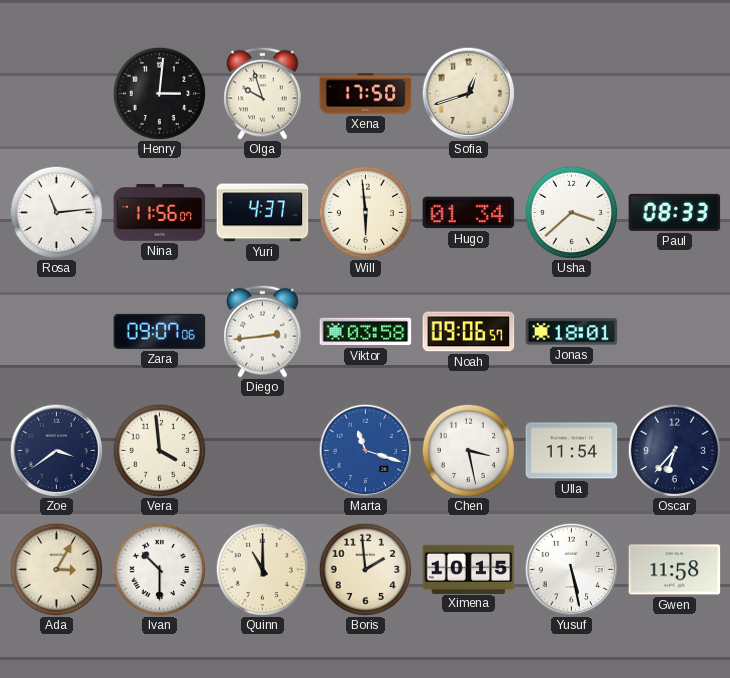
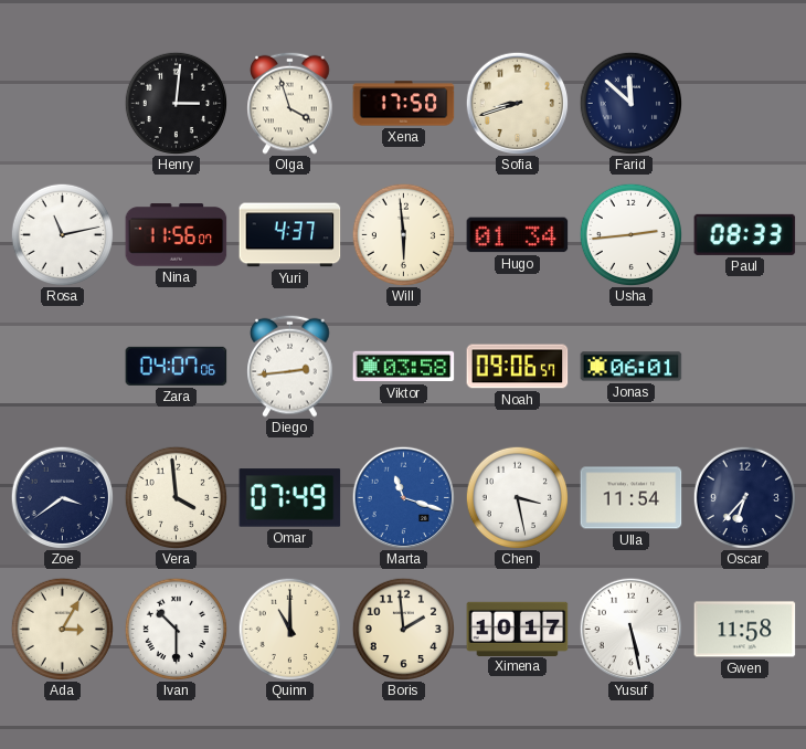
Olga: 9:57 -> 3:57
Sofia: 12:42 -> 8:42
Farid: none -> 11:52
Rosa: 11:14 -> 11:13
Usha: 3:38 -> 2:44
Zara: 09:07 -> 04:07
Jonas: 18:01 -> 06:01
Omar: none -> 07:49
Ximena: 10:15 -> 10:17
